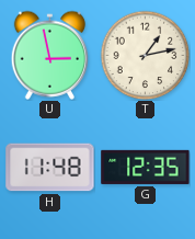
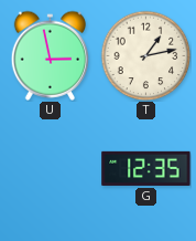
H: 11:48 -> none
